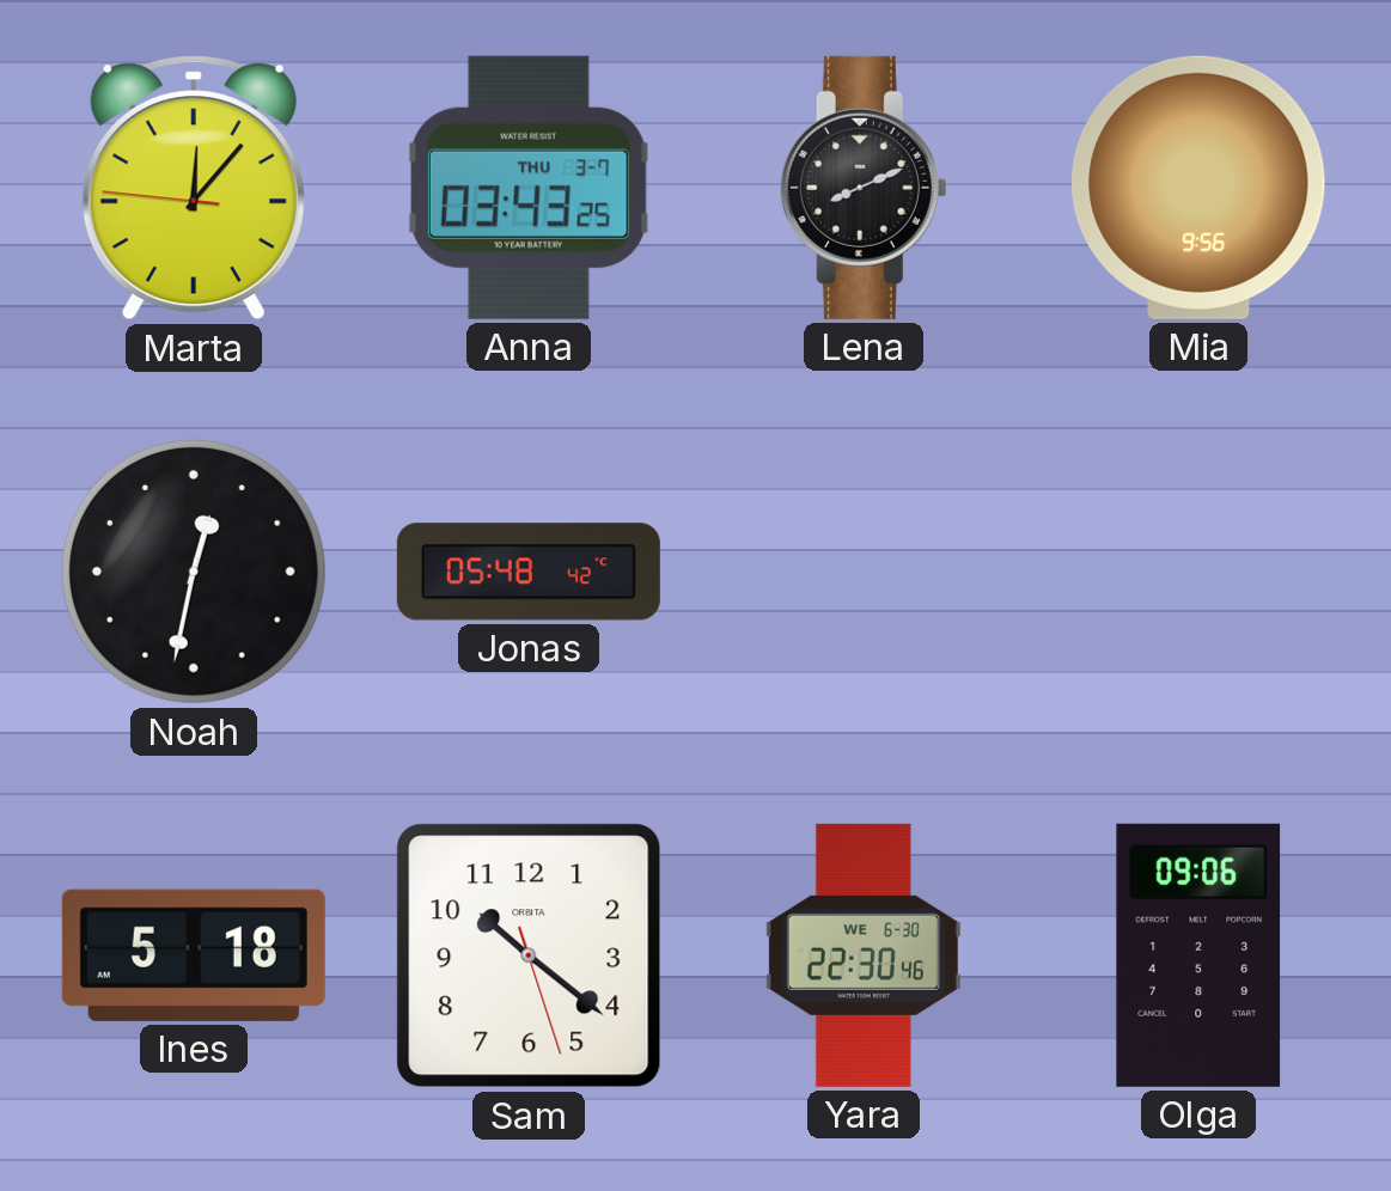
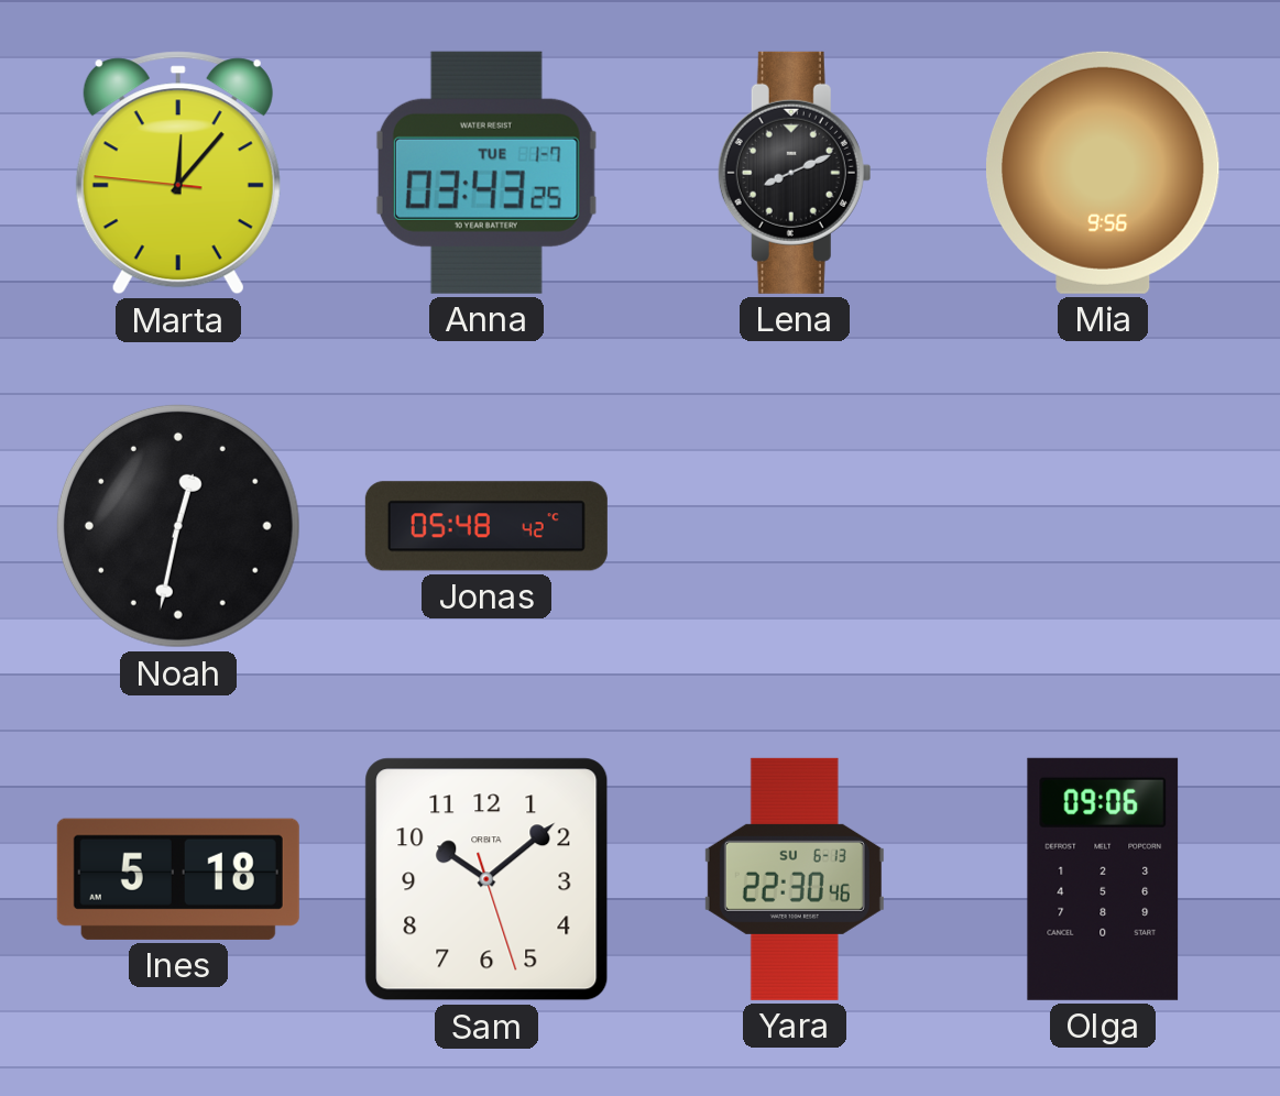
Anna date: THU 3-7 -> TUE 1-7
Sam: 10:21 -> 10:08
Yara date: WE 6-30 -> SU 6-13
